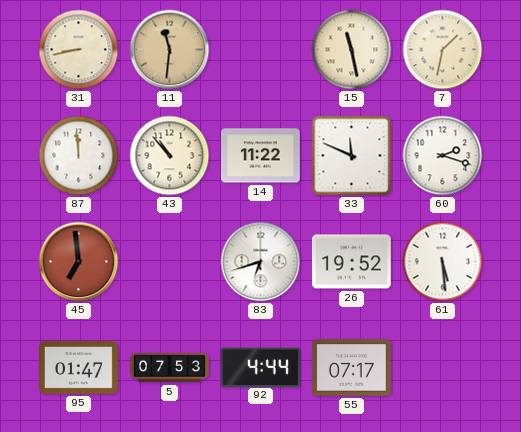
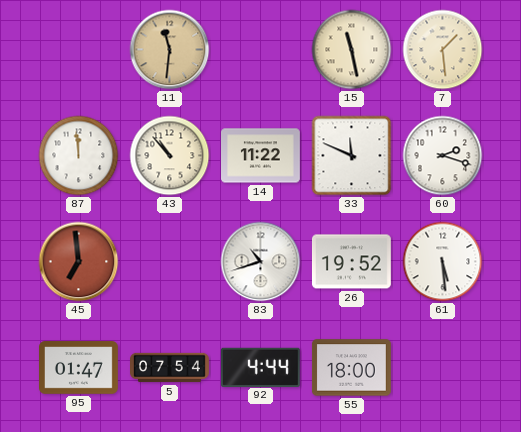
31: 8:43 -> none
7: 1:32 -> 1:29
83: 6:42 -> 10:42
5: 07:53 -> 07:54
55: 07:17 -> 18:00
